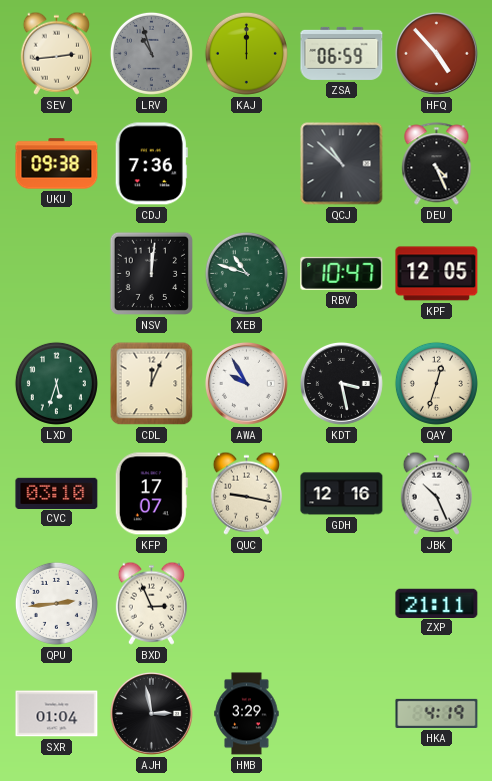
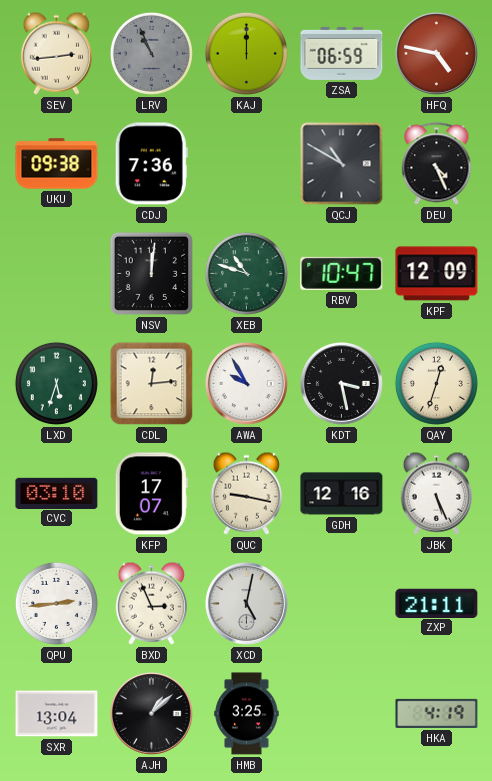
LRV: 10:57 -> 10:56
HFQ: 4:53 -> 4:47
QCJ: 10:52 -> 10:50
KPF: 12:05 -> 12:09
CDL: 12:04 -> 12:14
JBK: 10:26 -> 5:26
XCD: none -> 5:02
SXR: 01:04 -> 13:04
AJH: 2:58 -> 1:08
HMB: 3:29 -> 3:25
